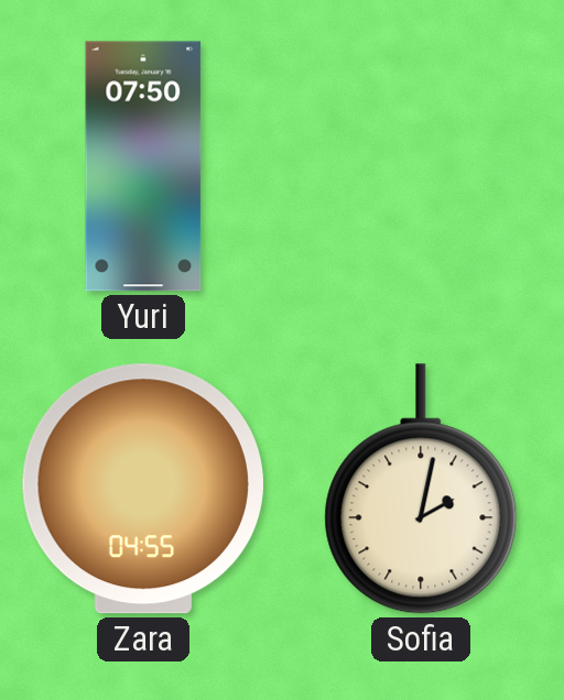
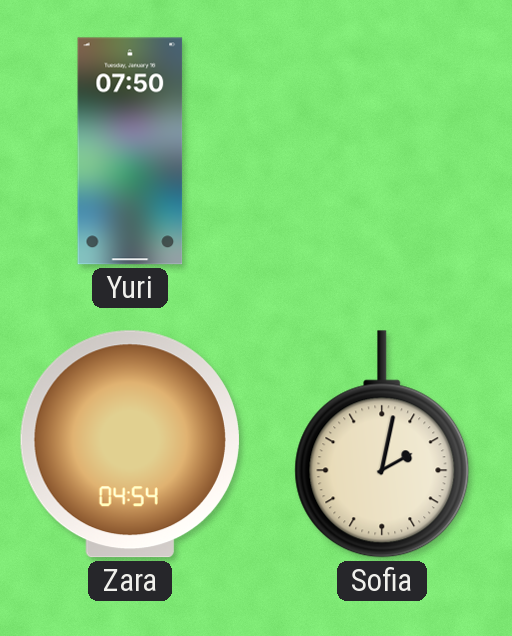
Zara: 04:55 -> 04:54
